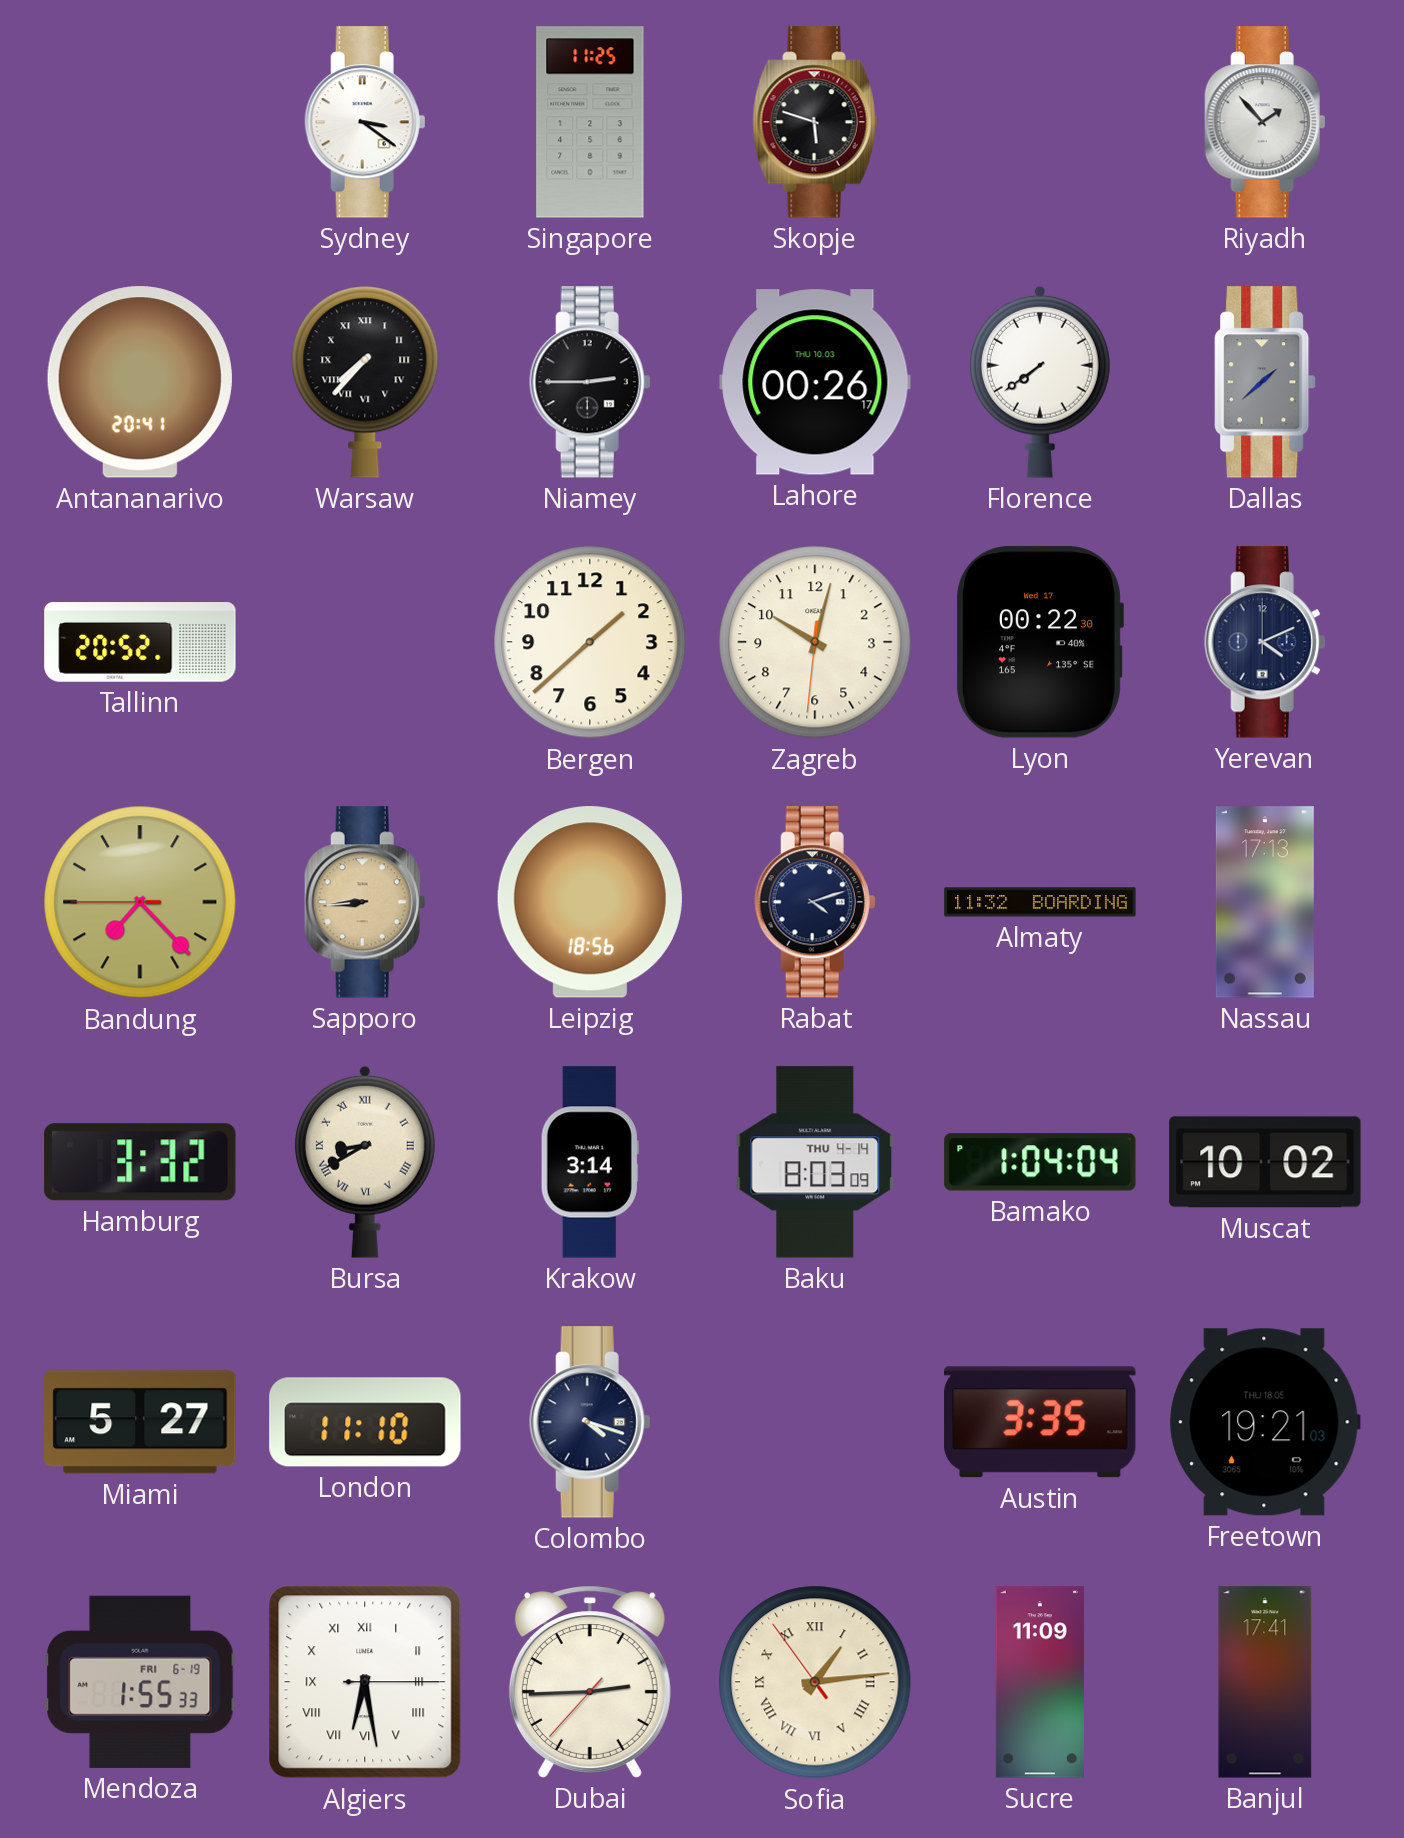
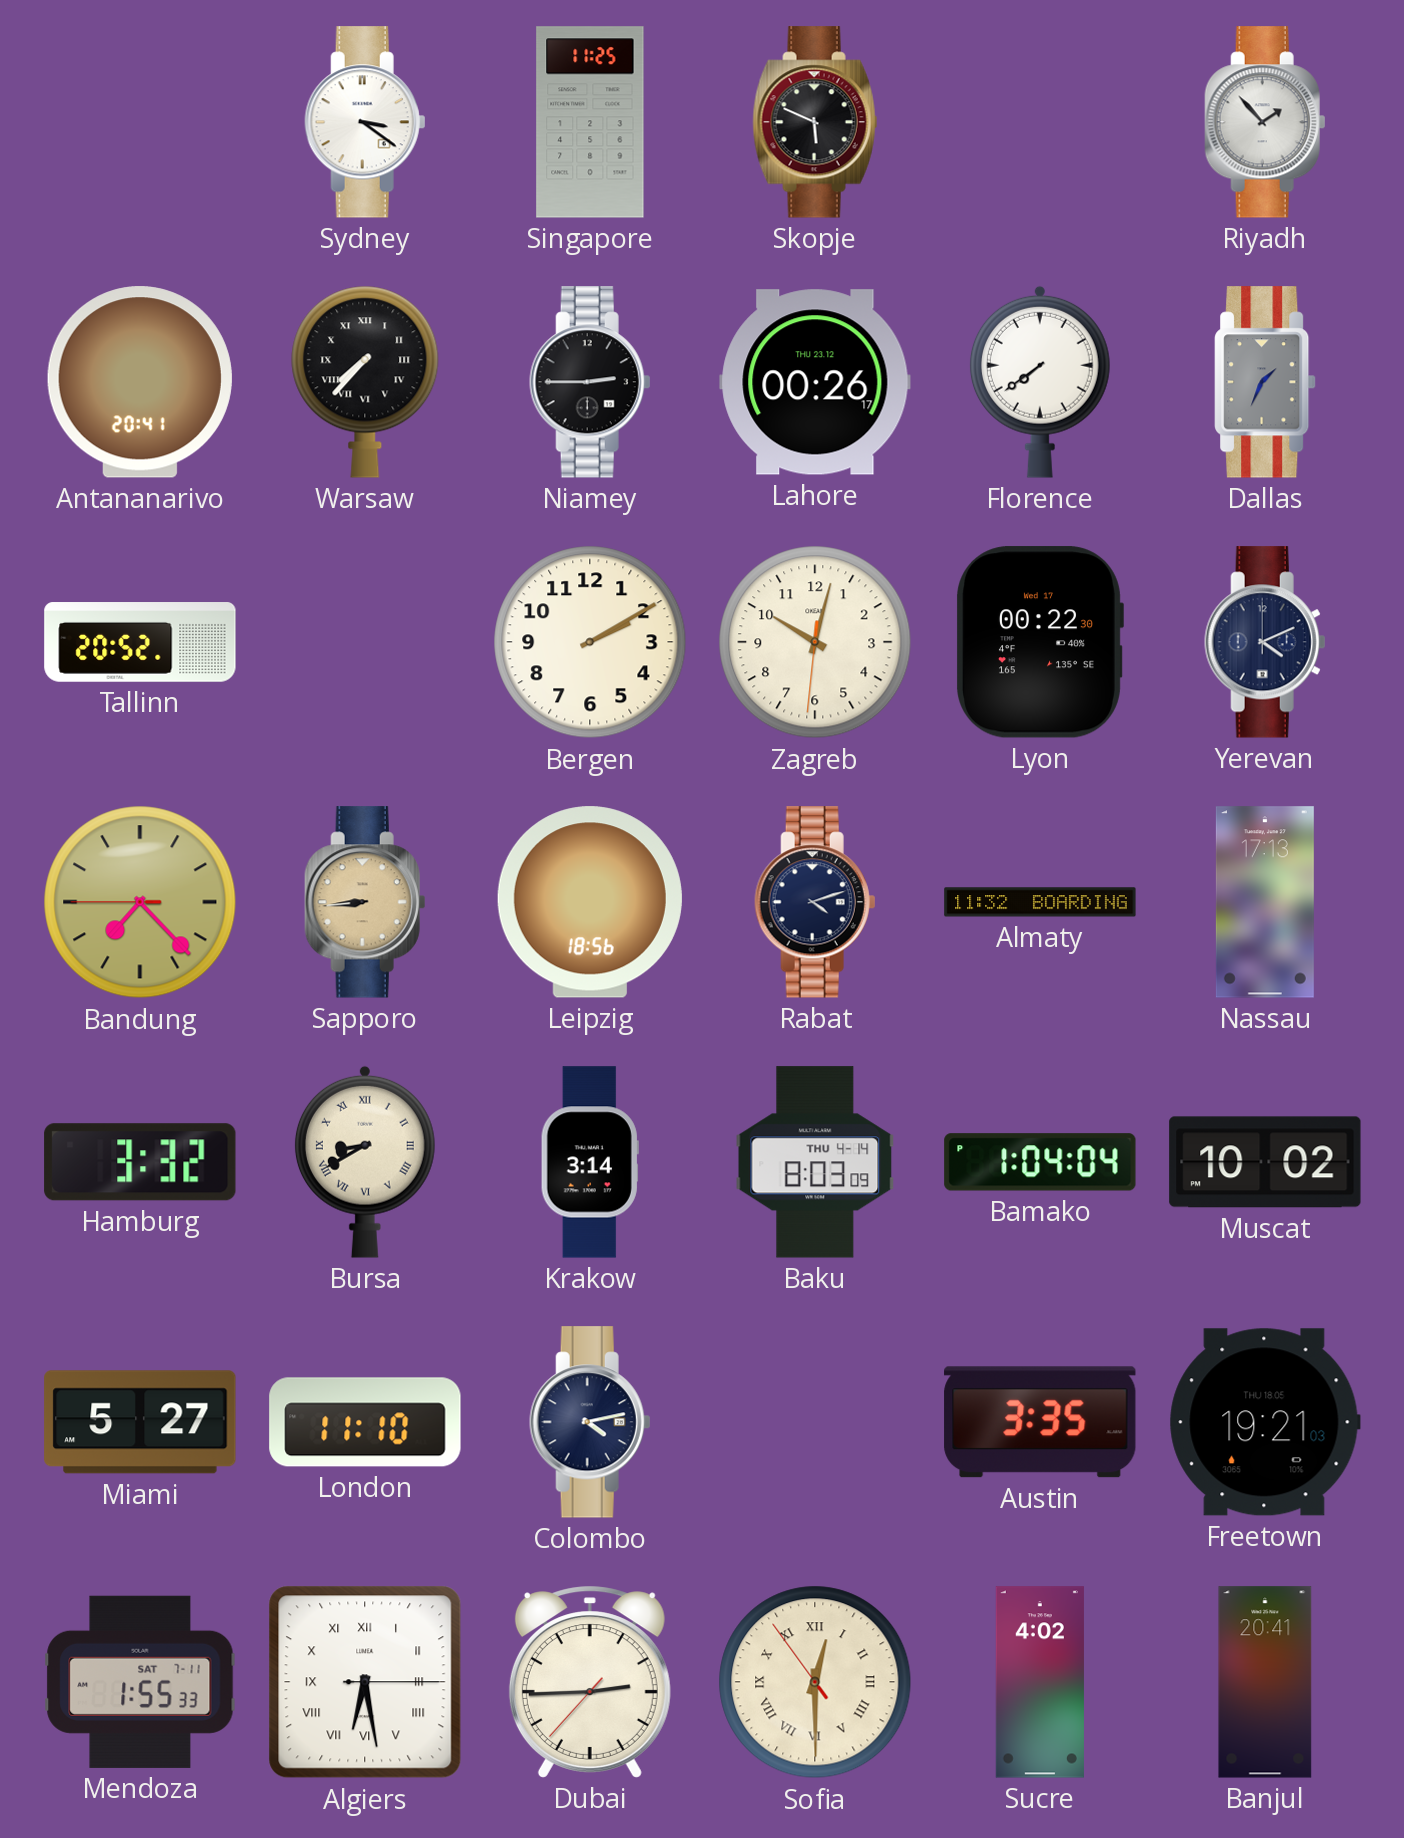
Skopje: 5:48 -> 5:49
Lahore date: THU 10.03 -> THU 23.12
Dallas: 1:38 -> 1:34
Bergen: 1:38 -> 2:10
Colombo: 4:18 -> 4:13
Mendoza date: FRI 6-19 -> SAT 7-11
Sofia: 1:13 -> 12:29
Sucre: 11:09 -> 4:02
Banjul: 17:41 -> 20:41
